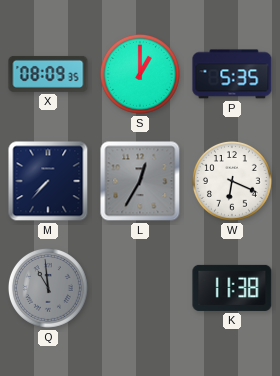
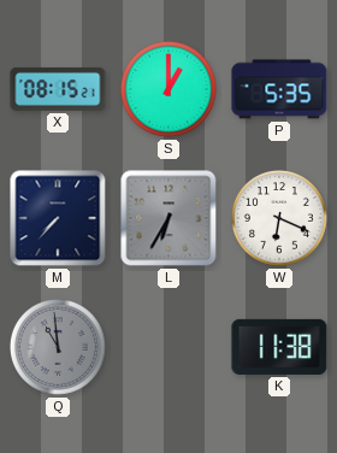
X: 08:09 -> 08:15
L: 12:35 -> 6:35
